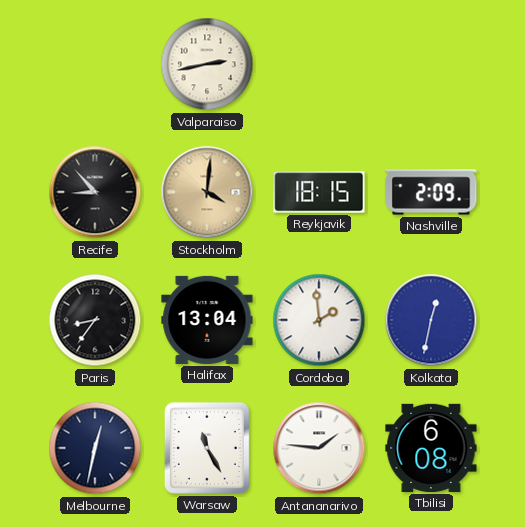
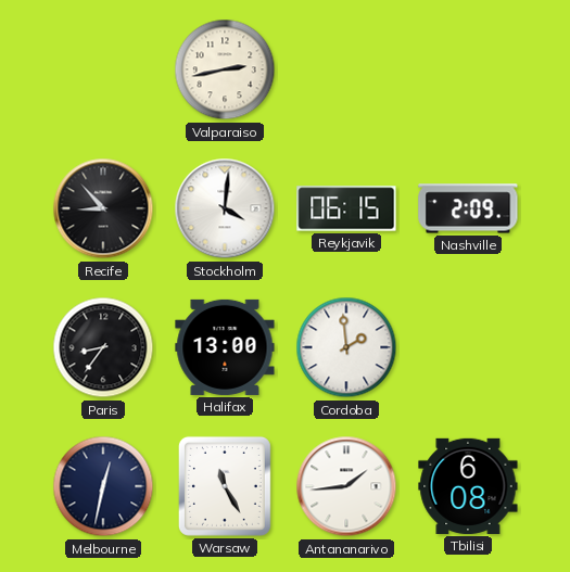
Stockholm dial: champagne -> white
Reykjavik: 18:15 -> 06:15
Halifax: 13:04 -> 13:00
Kolkata: 12:32 -> none
Antananarivo: 1:46 -> 1:44
